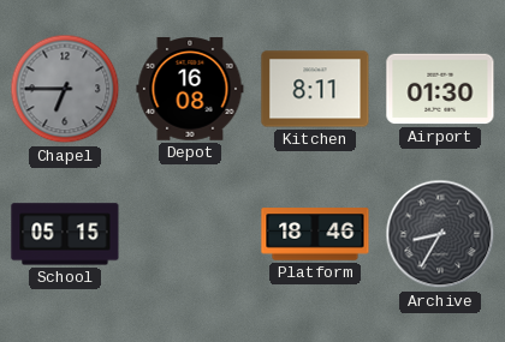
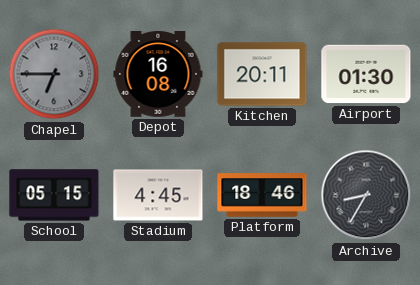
Kitchen: 8:11 -> 20:11
Stadium: none -> 4:45
